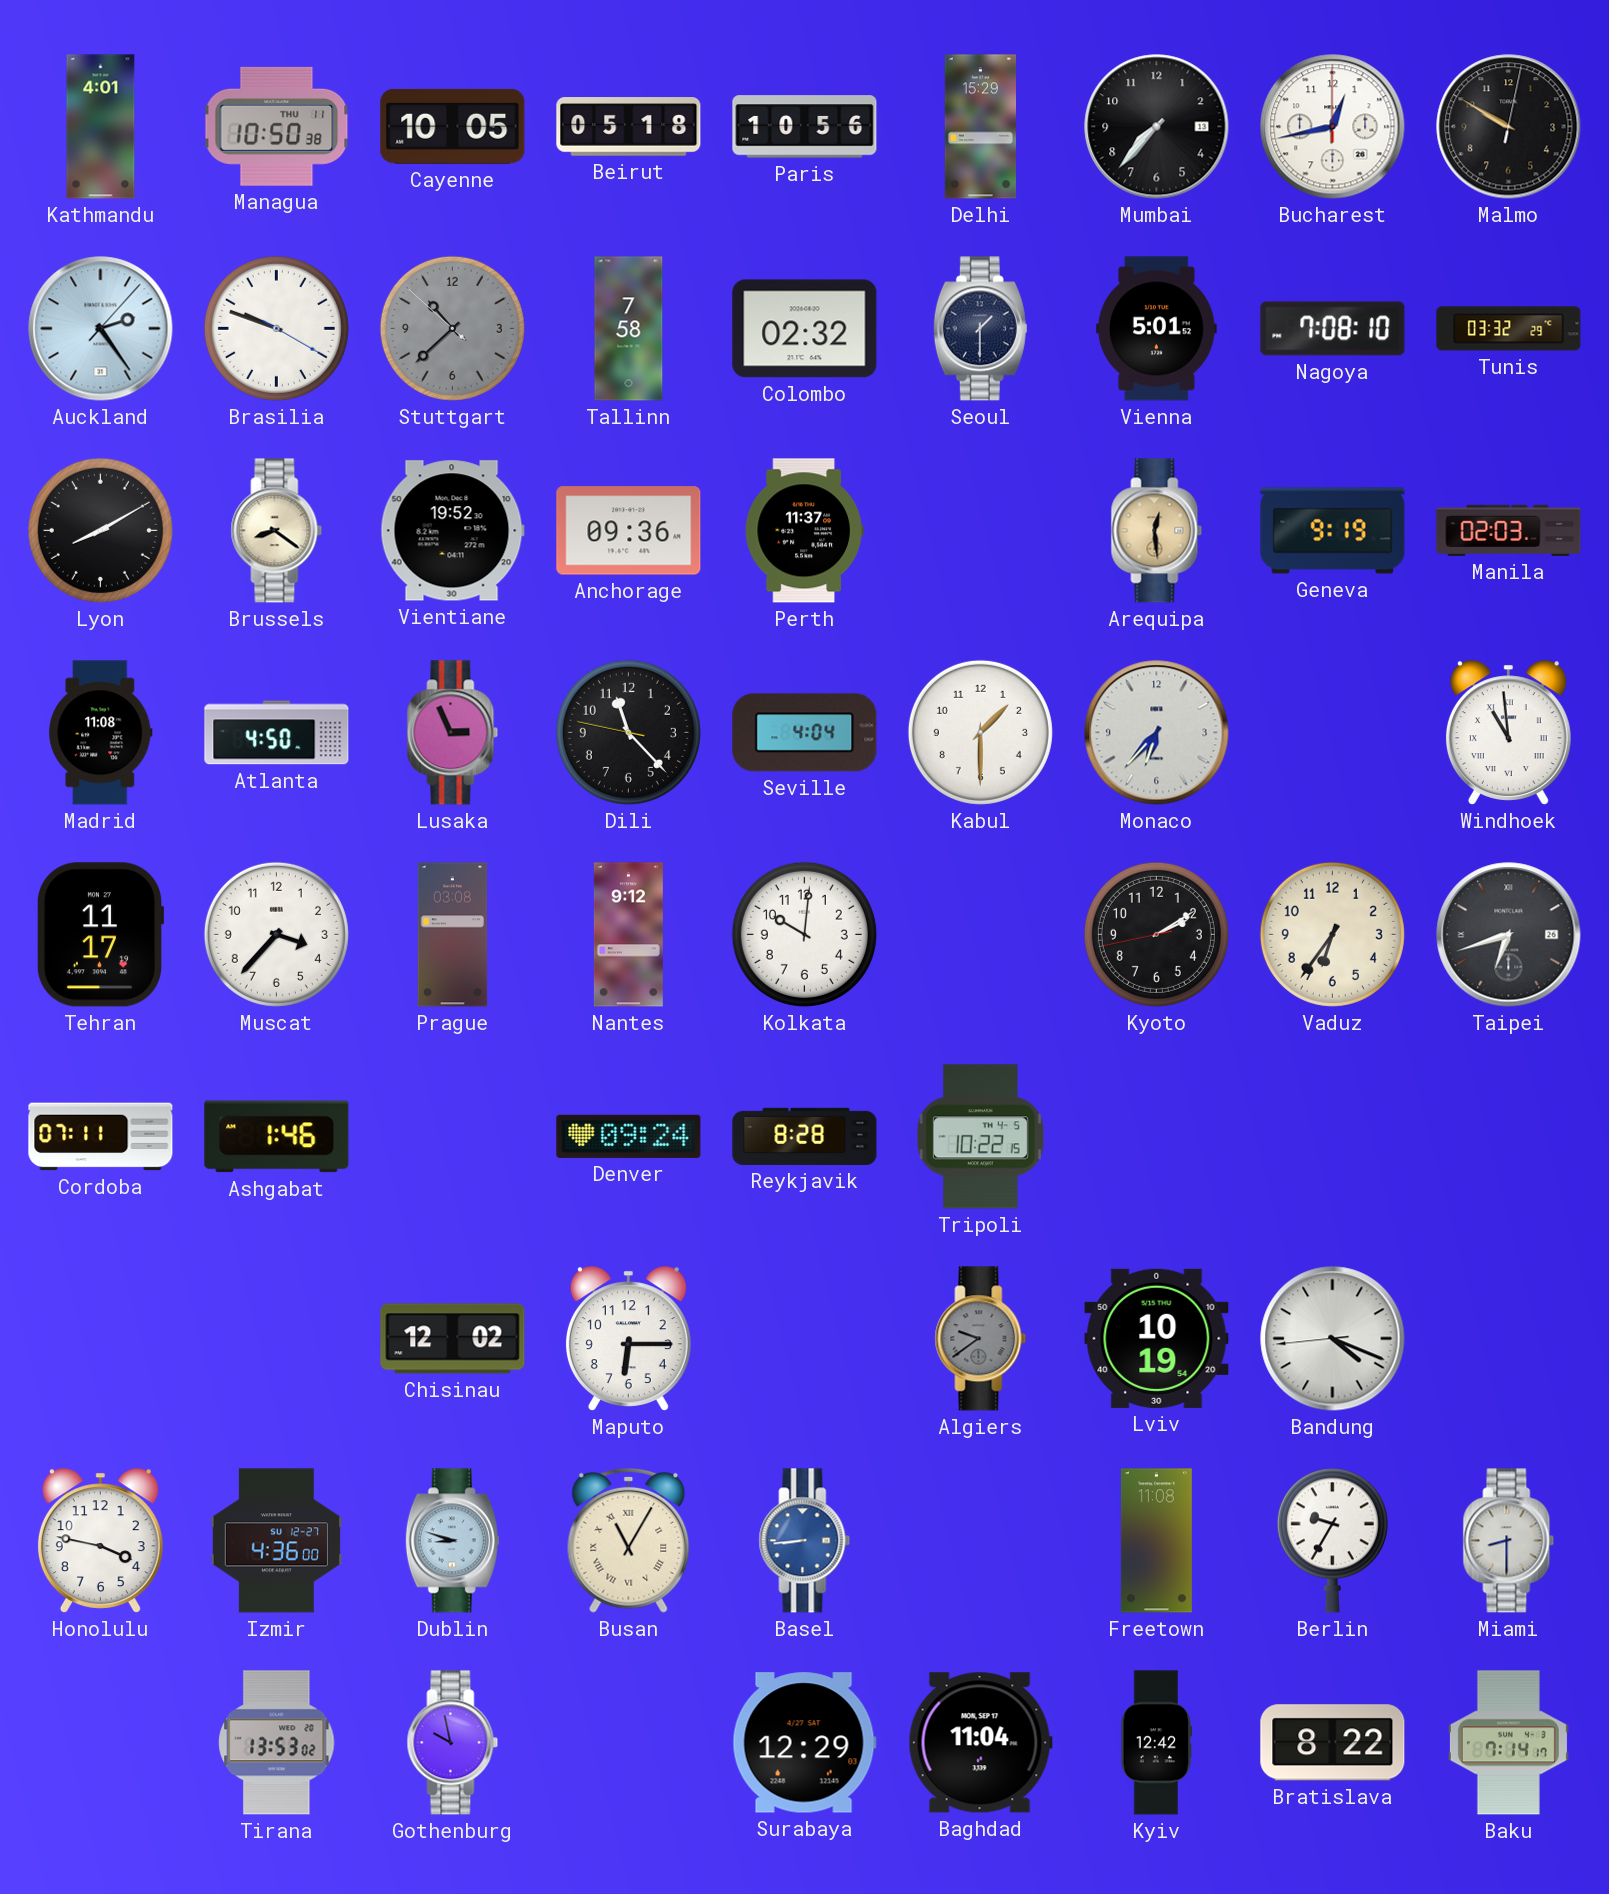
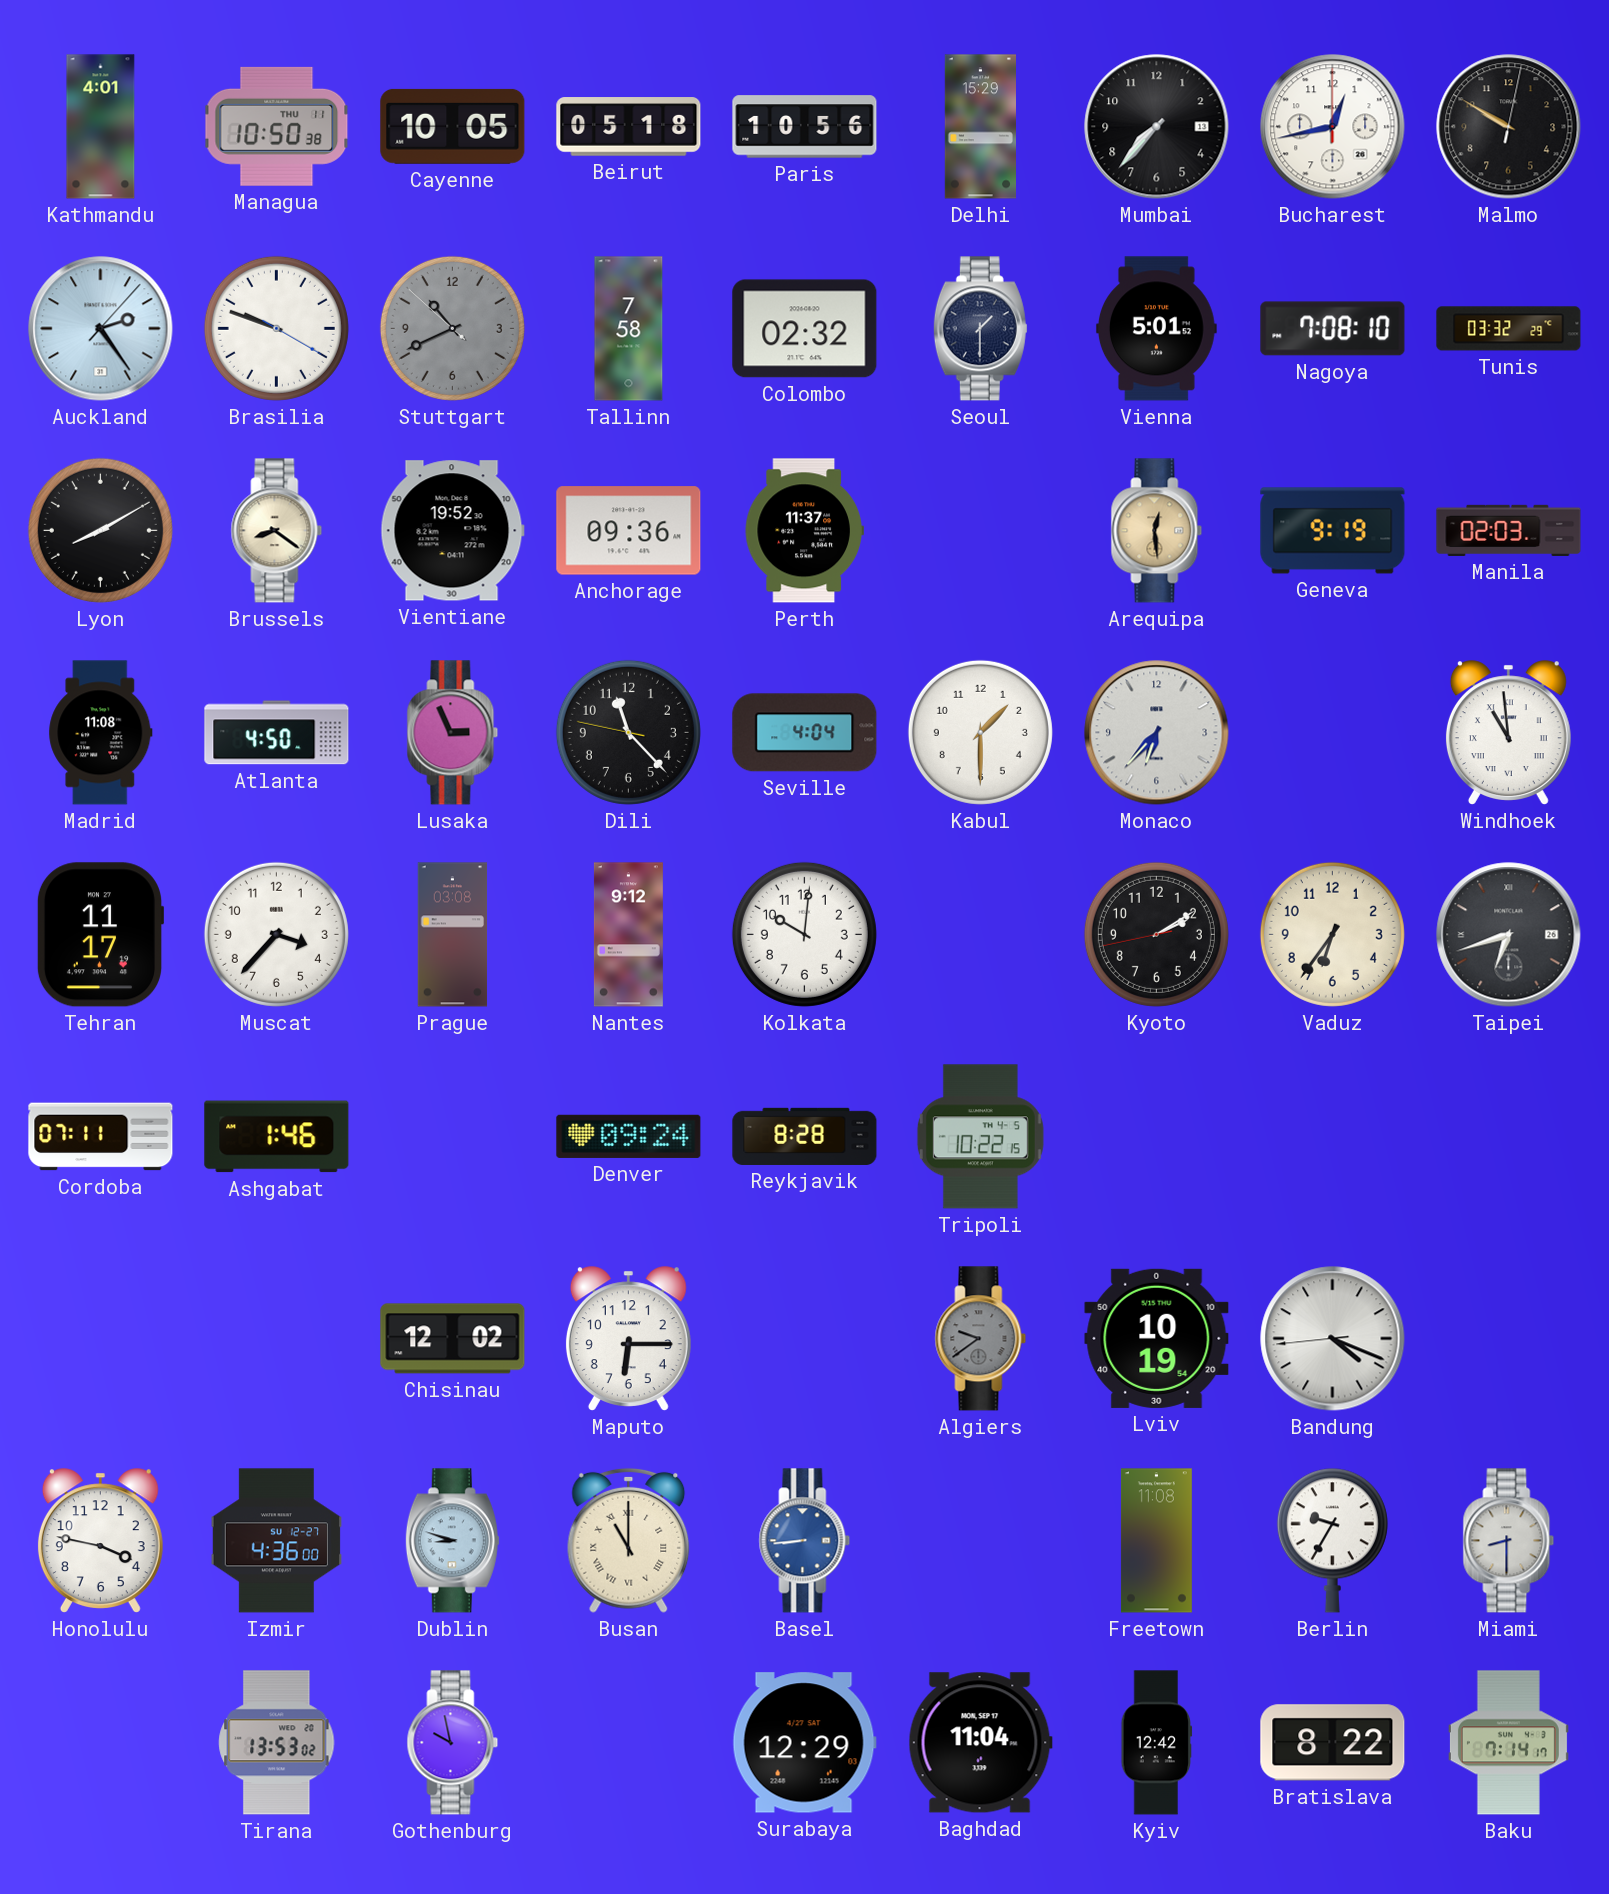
Stuttgart: 10:37 -> 10:40
Busan: 11:05 -> 11:00
